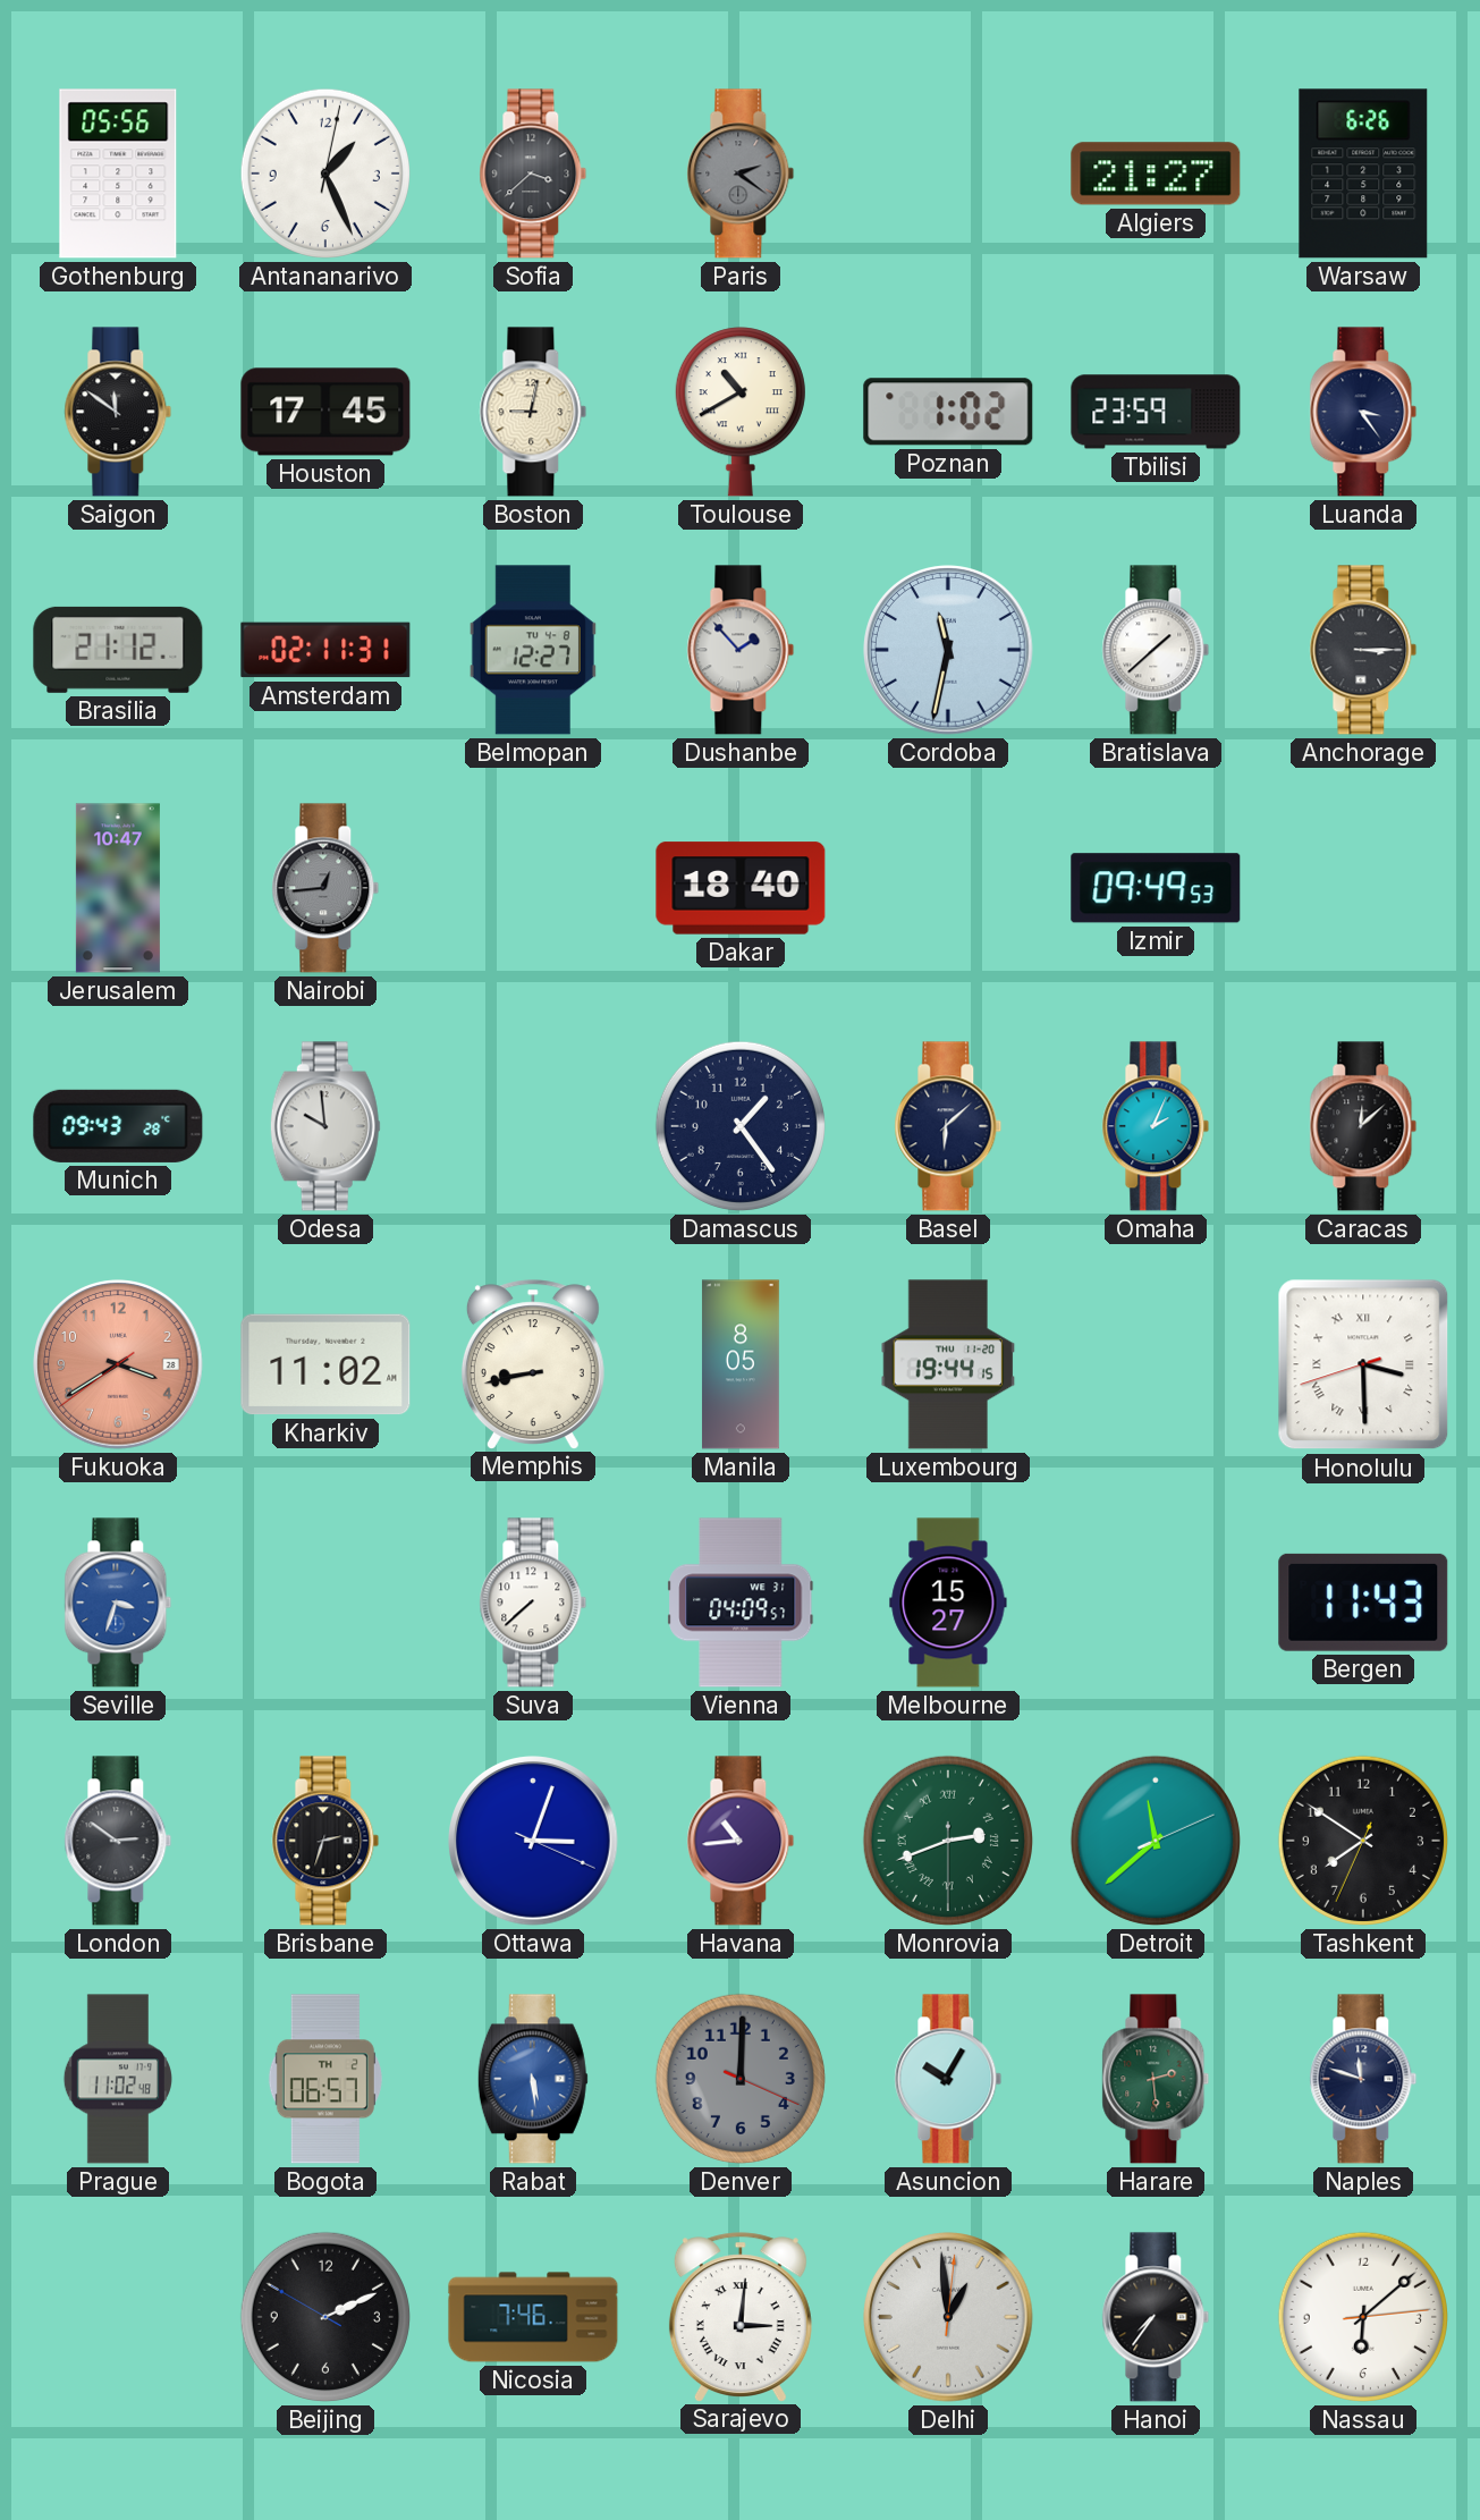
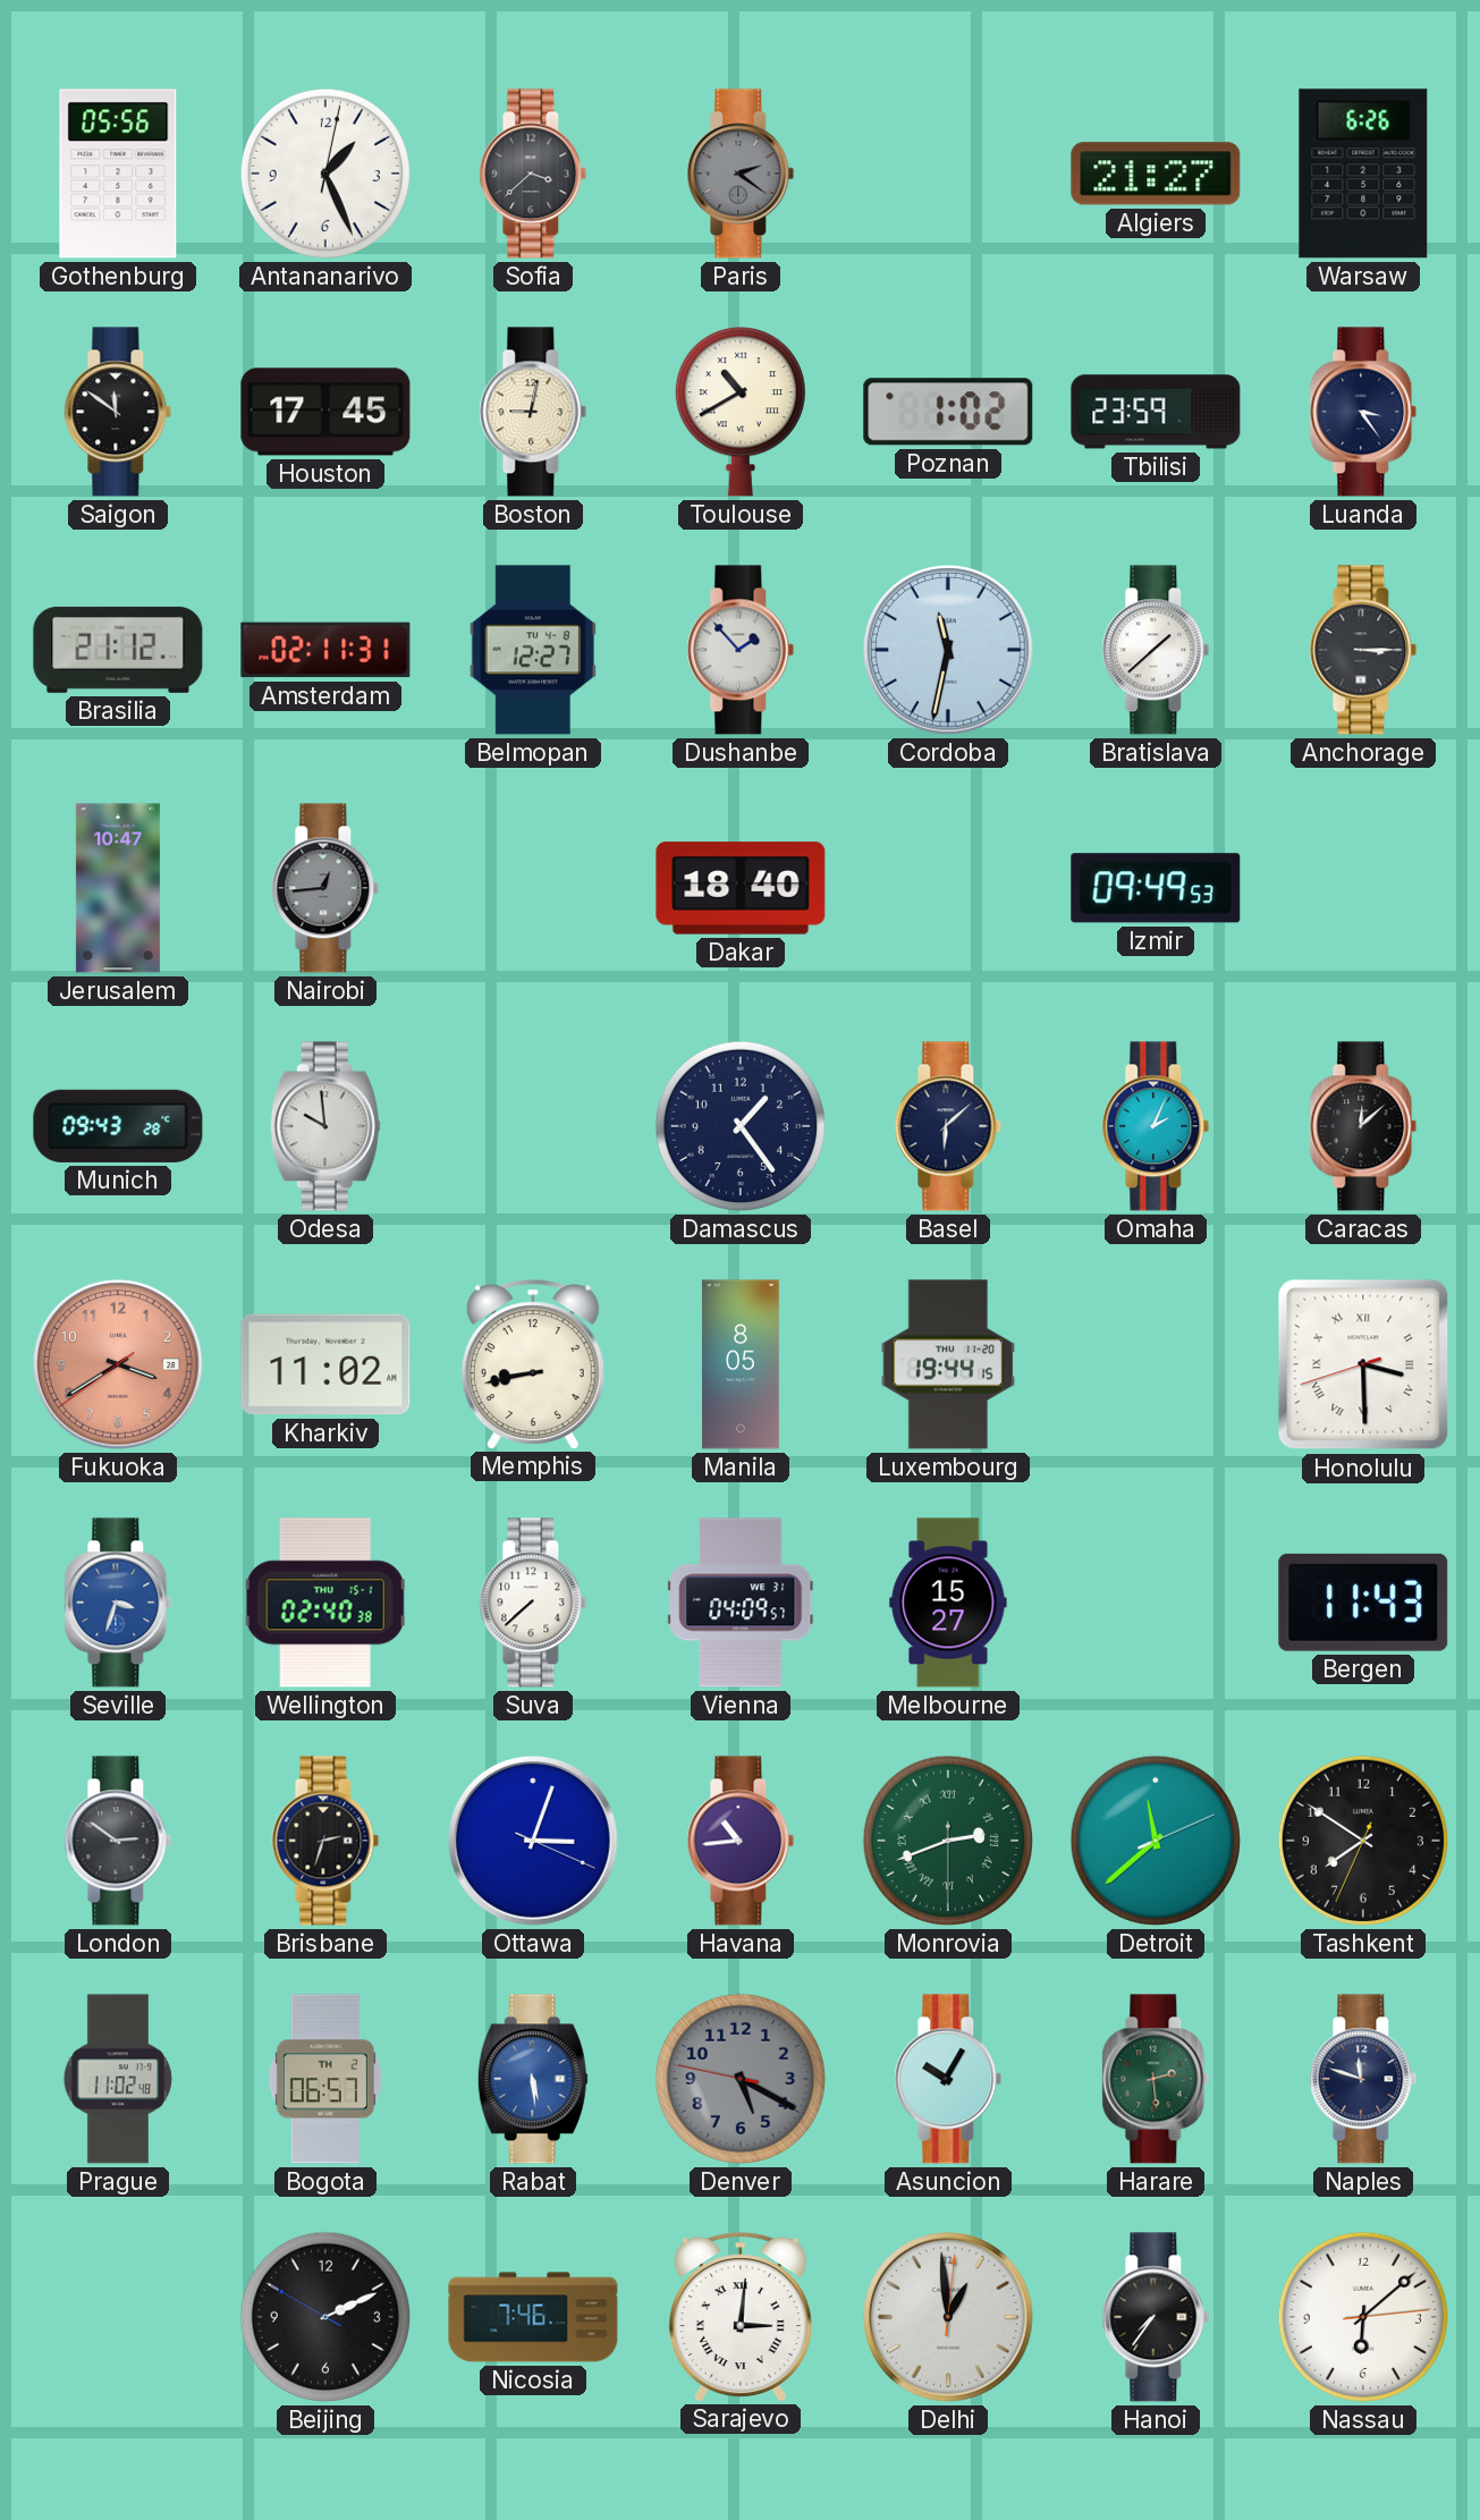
Wellington: none -> 02:40
Denver: 12:00 -> 5:19
